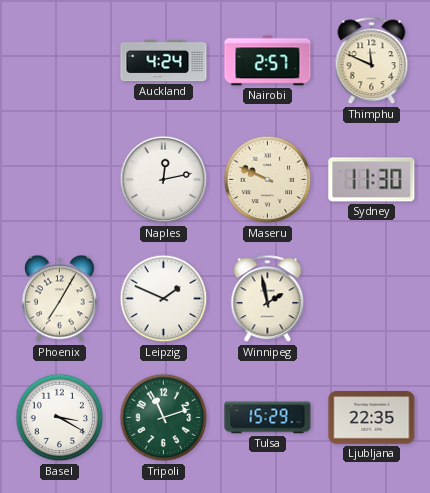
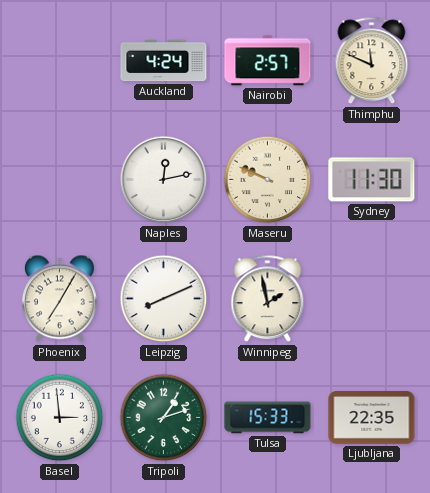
Leipzig: 1:49 -> 8:11
Basel: 3:20 -> 2:59
Tripoli: 11:12 -> 1:12
Tulsa: 15:29 -> 15:33
